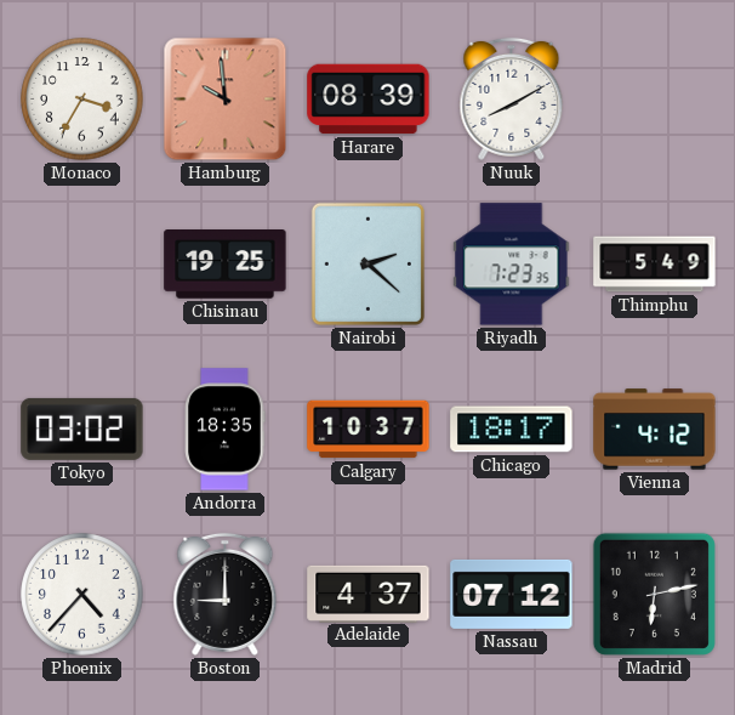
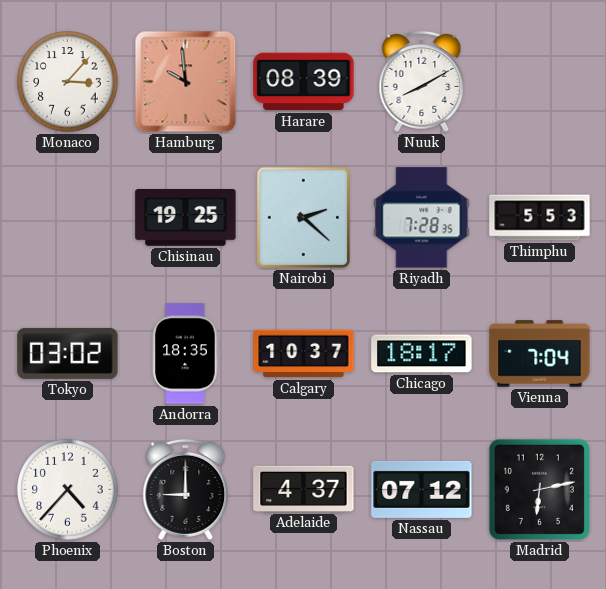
Monaco: 3:35 -> 3:07
Riyadh: 7:23 -> 7:28
Thimphu: 5:49 -> 5:53
Vienna: 4:12 -> 7:04
